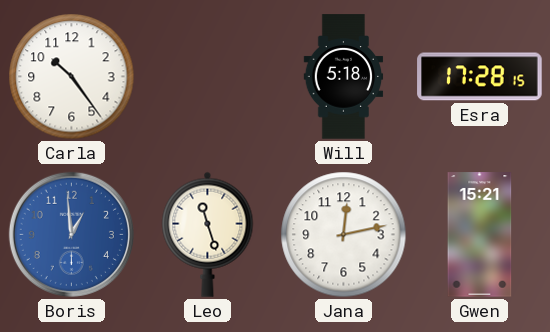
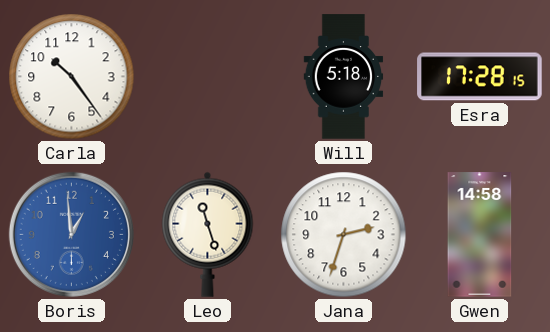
Jana: 12:13 -> 2:33
Gwen: 15:21 -> 14:58
